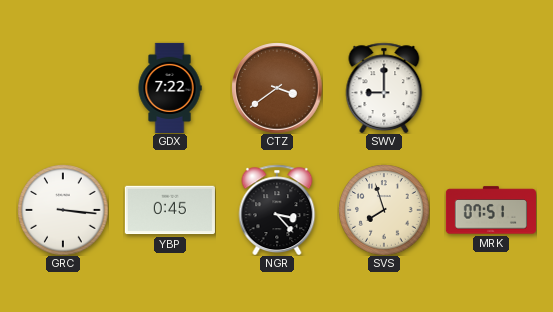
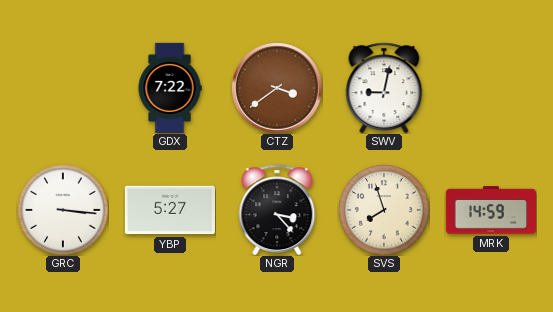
SWV: 9:00 -> 9:02
YBP: 0:45 -> 5:27
MRK: 07:51 -> 14:59
